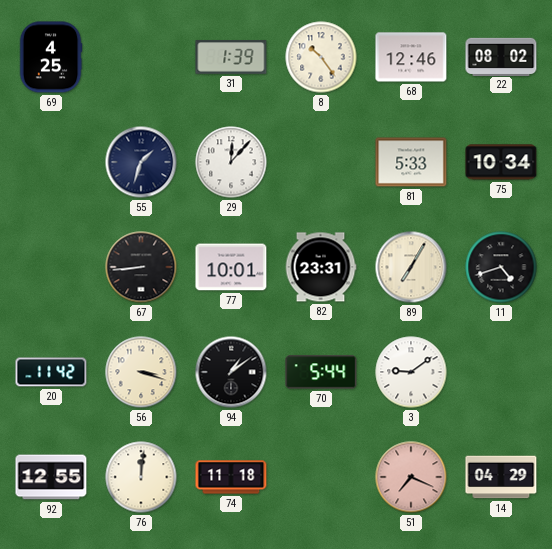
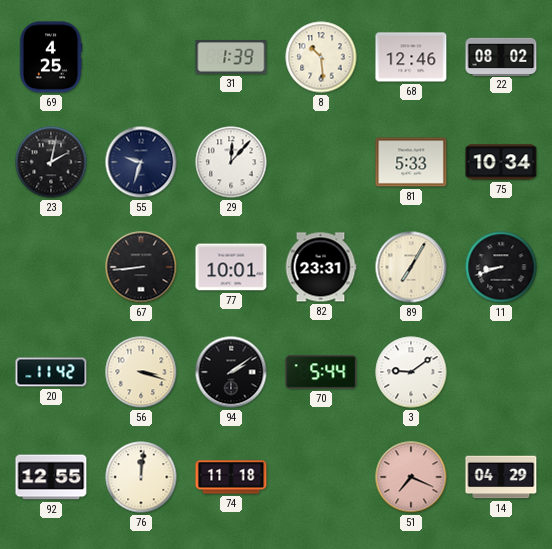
8: 10:24 -> 10:29
23: none -> 2:02
55: 1:33 -> 9:33
11: 4:42 -> 8:42
94: 1:09 -> 2:09
